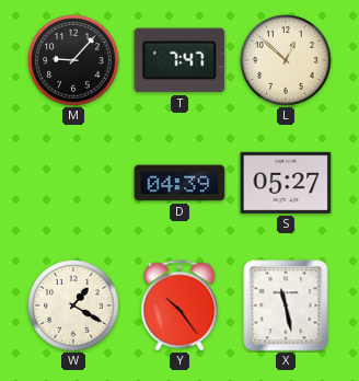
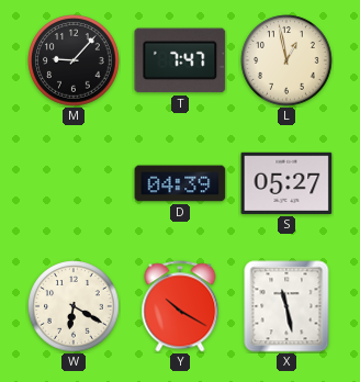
L: 12:52 -> 12:58
W: 1:20 -> 6:20
Y: 10:24 -> 10:20
